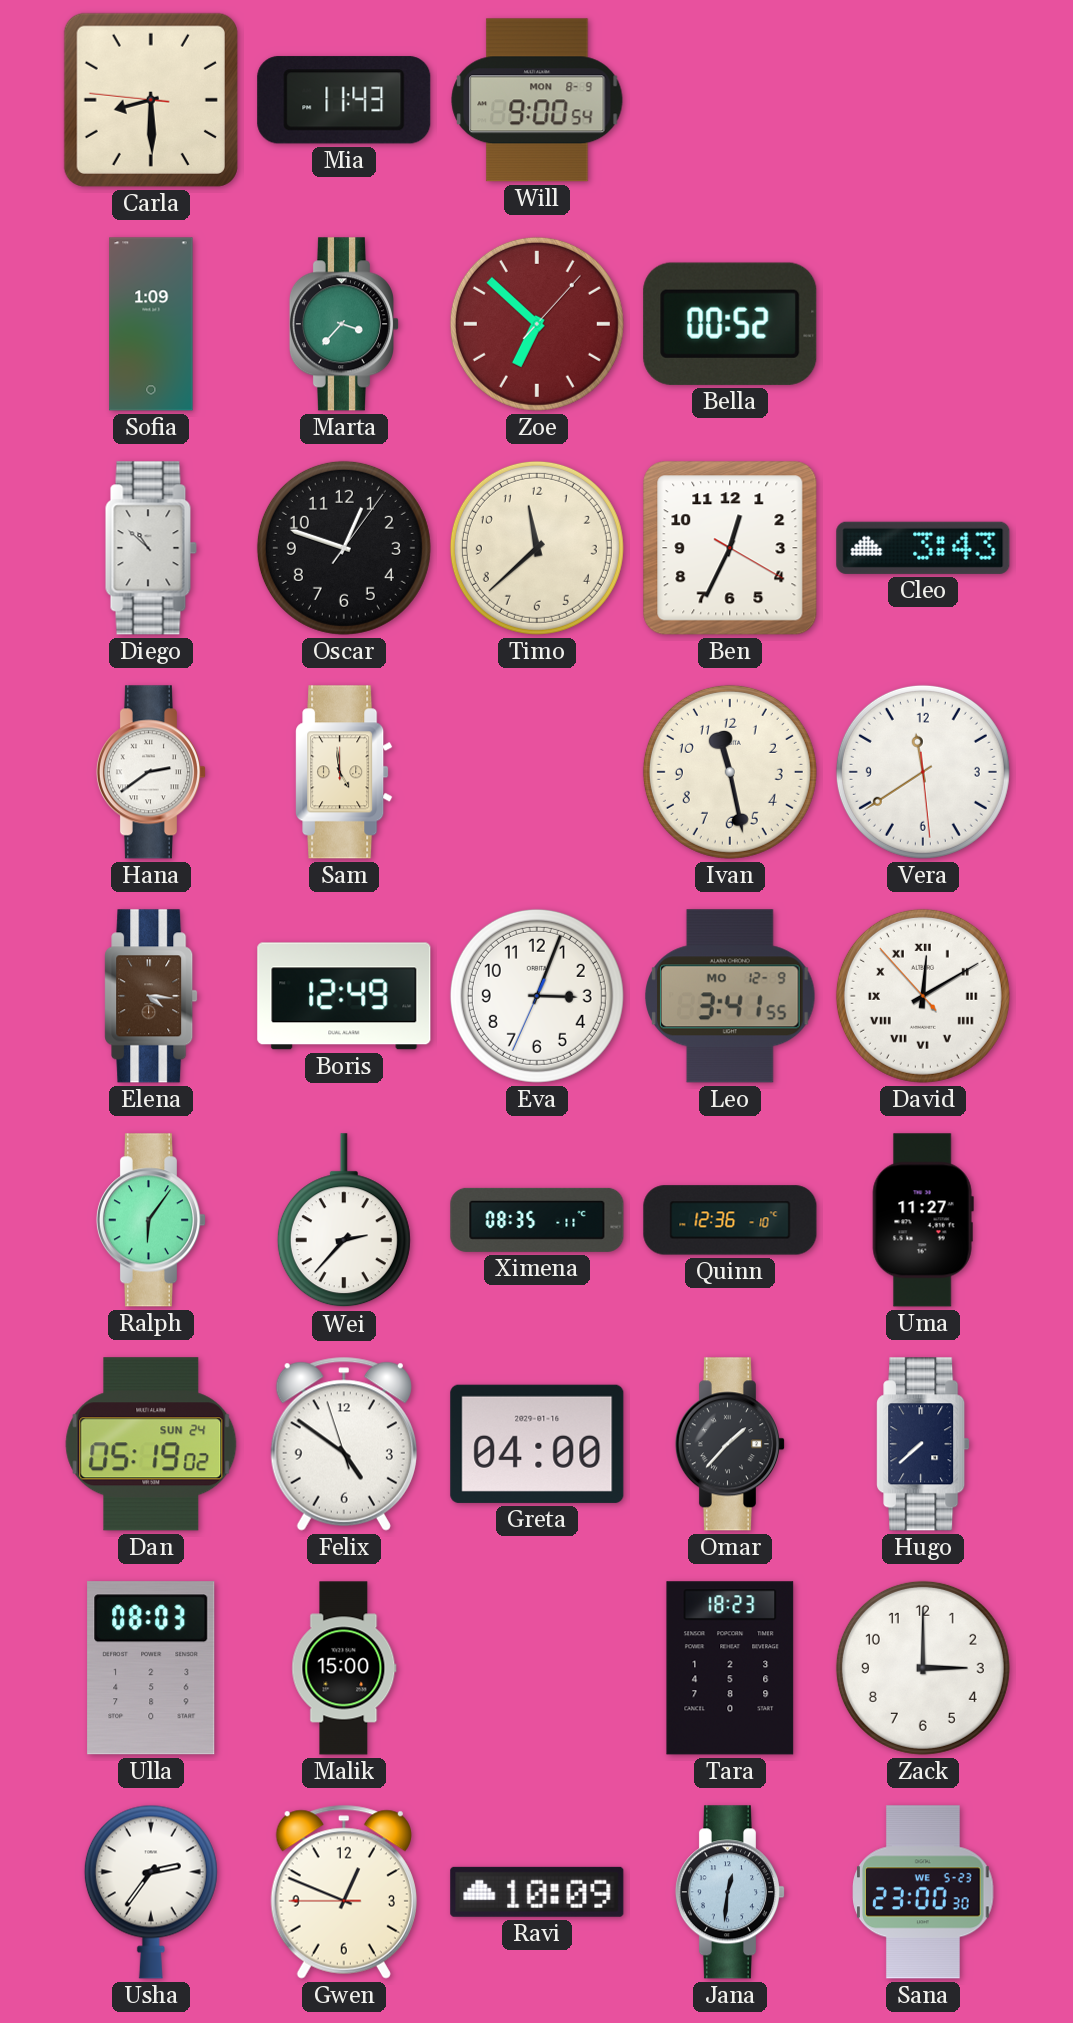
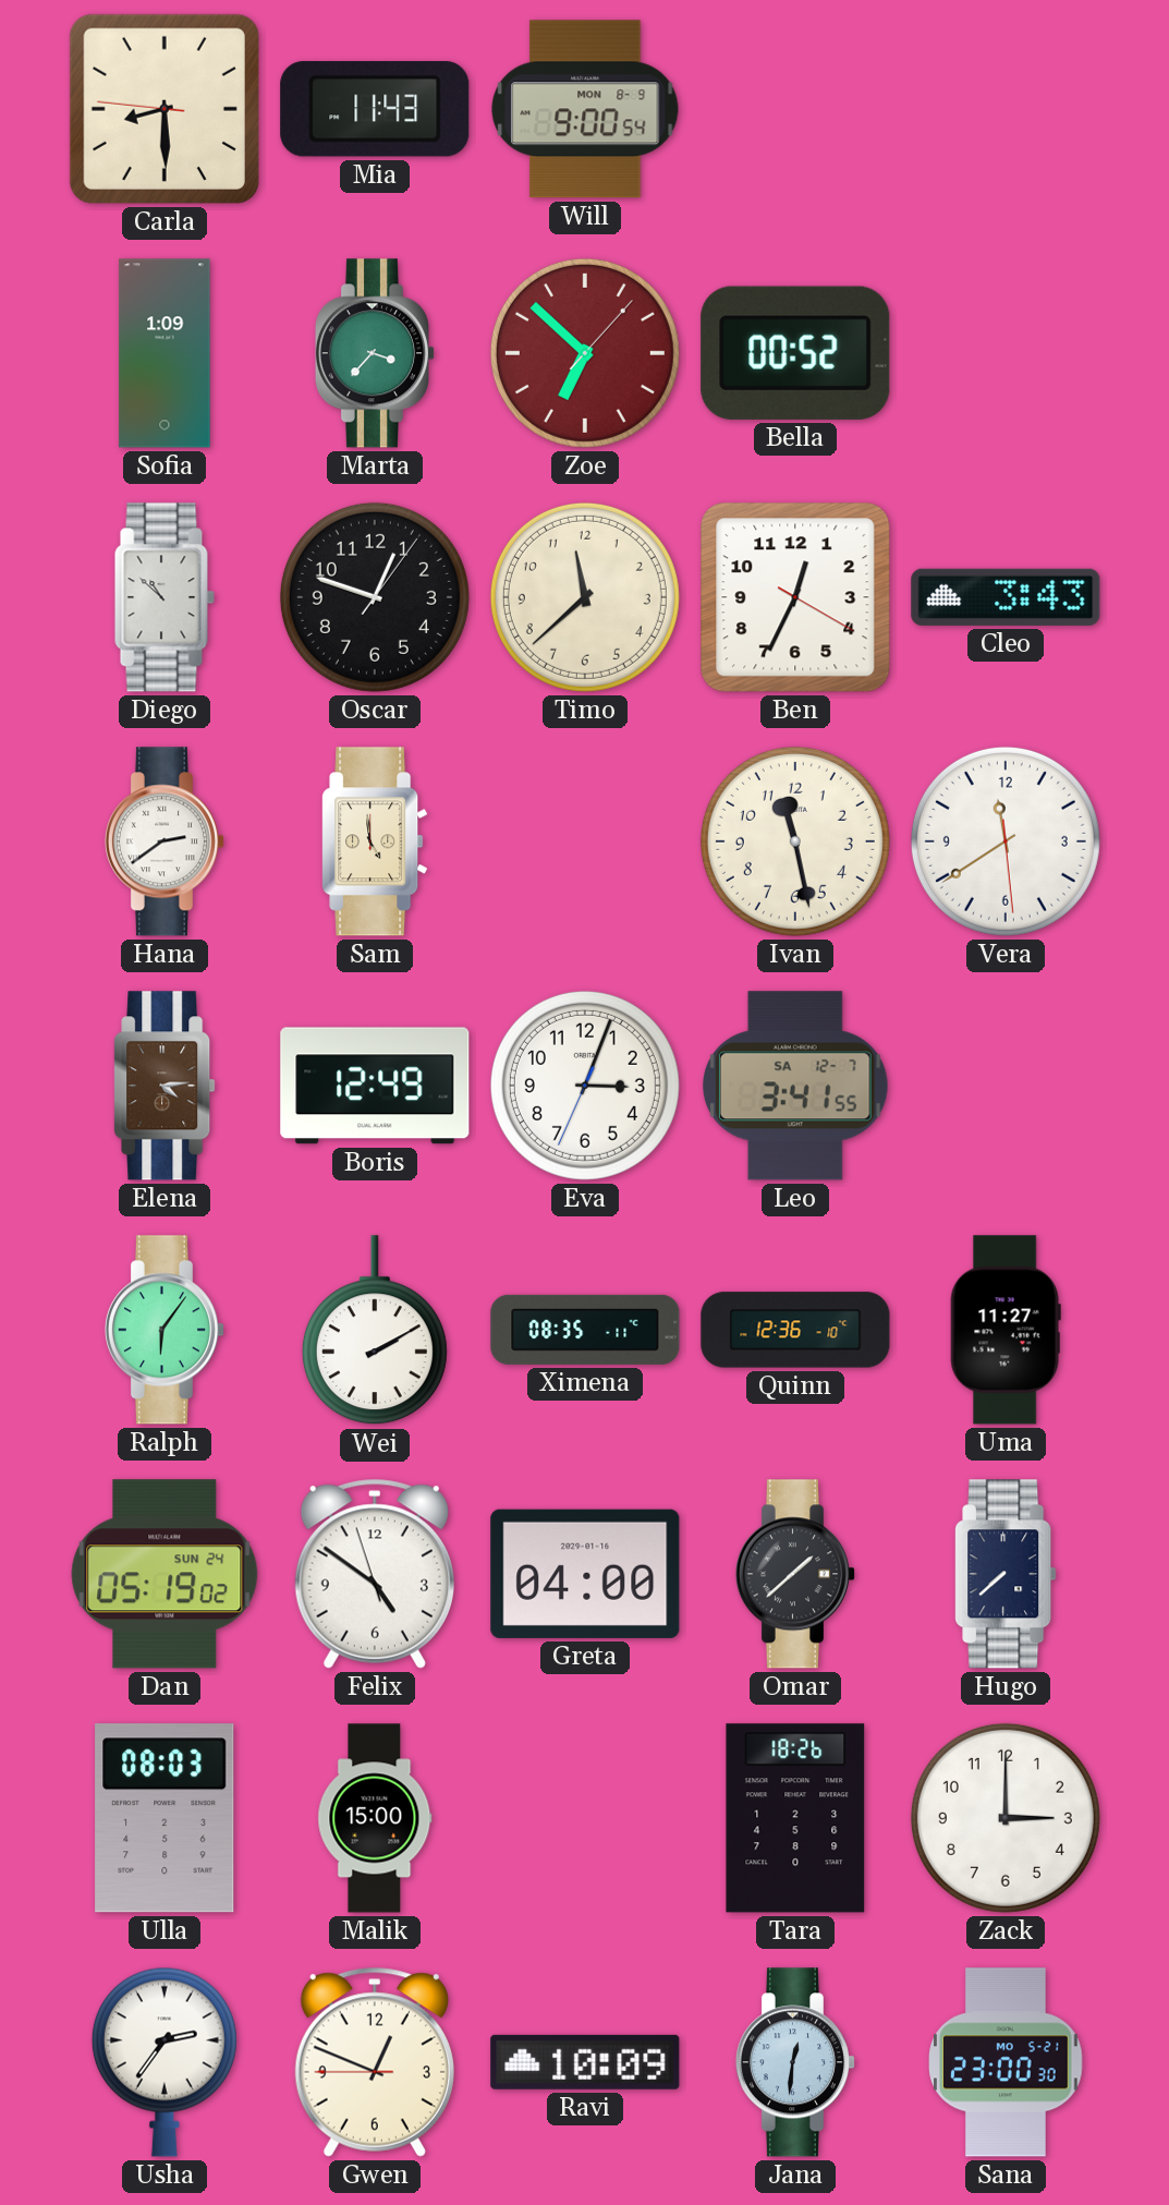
Elena: 4:16 -> 4:14
Leo date: MO 12-9 -> SA 12-7
David: 12:09 -> none
Wei: 2:37 -> 2:10
Omar: 1:37 -> 1:38
Tara: 18:23 -> 18:26
Sana date: WE 5-23 -> MO 5-21
